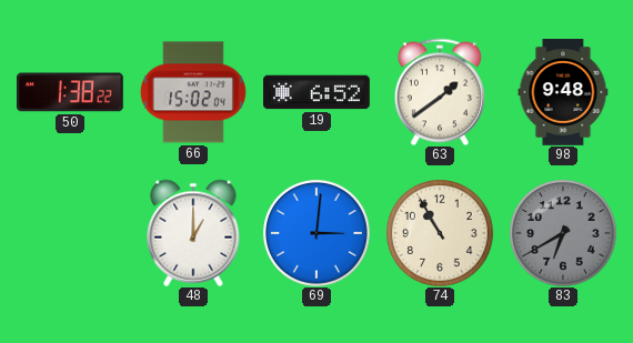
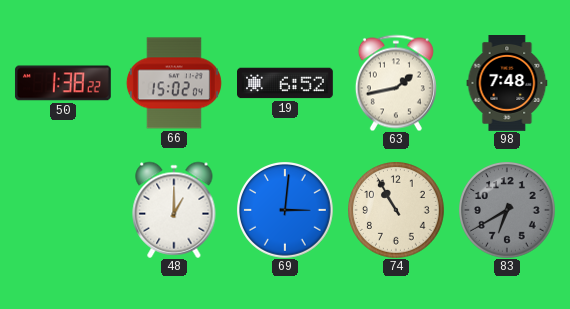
63: 1:39 -> 1:43
98: 9:48 -> 7:48
